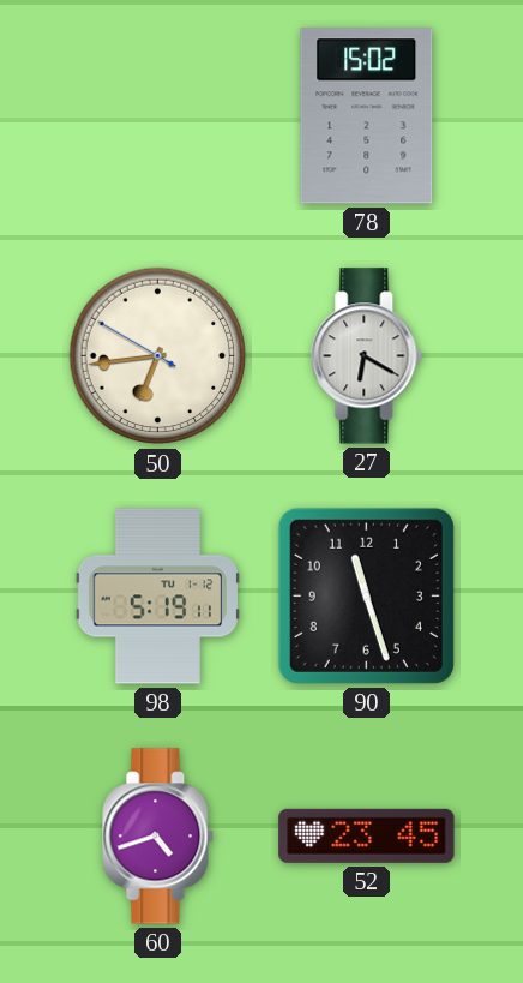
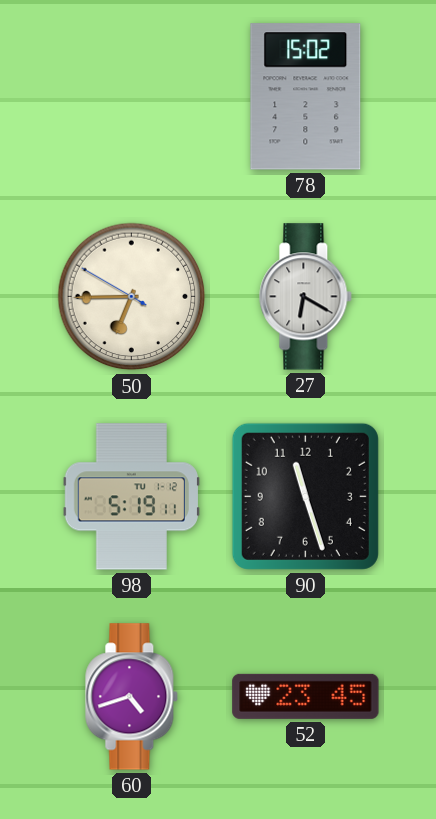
50: 6:43 -> 6:44
